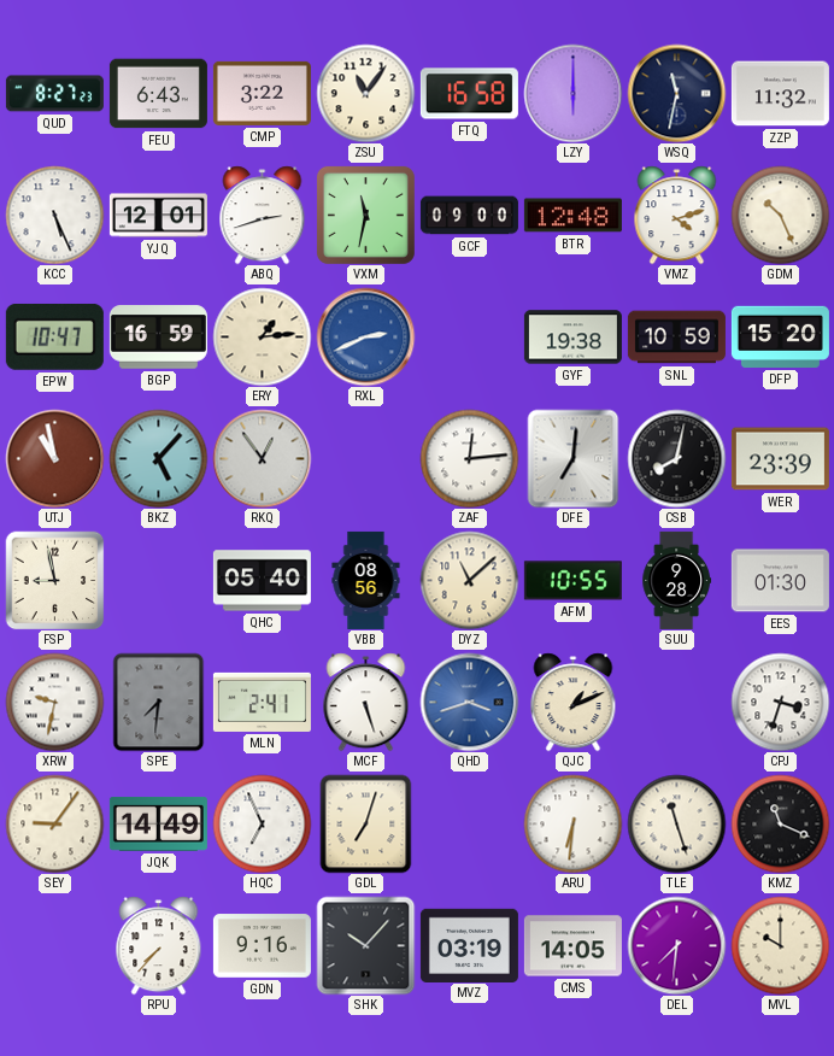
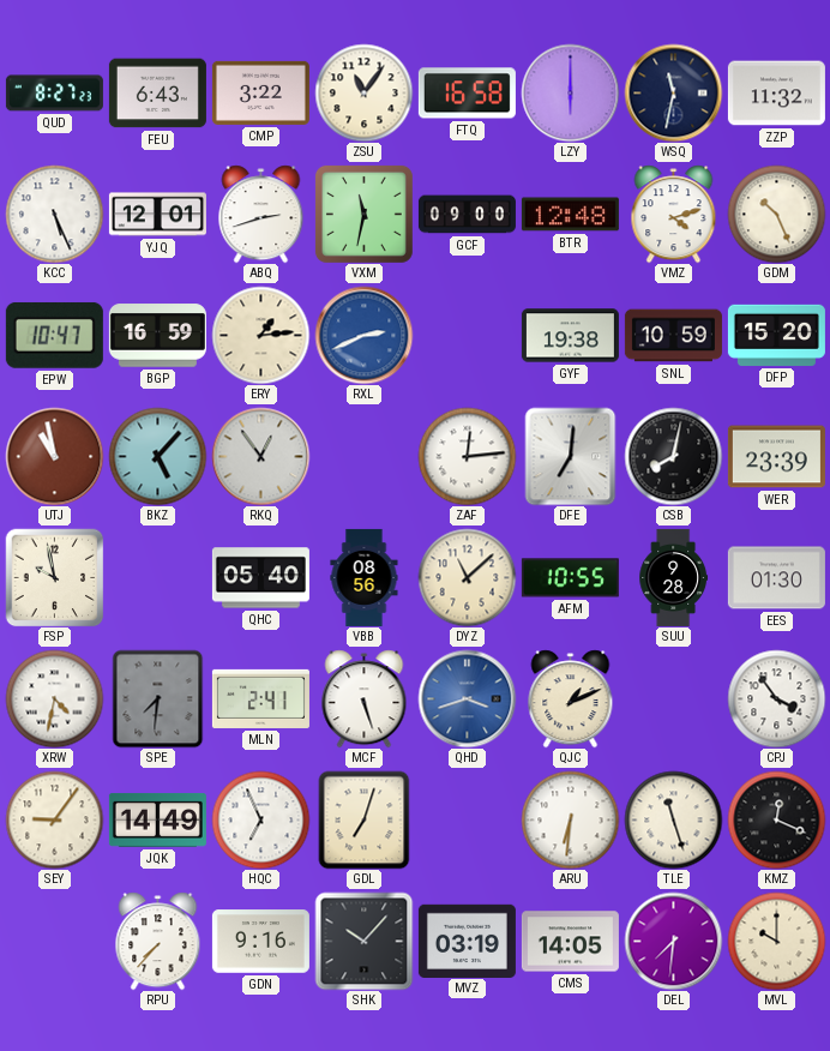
FSP: 8:58 -> 9:58
XRW: 9:32 -> 4:32
CPJ: 3:33 -> 3:54
KMZ: 11:19 -> 12:19
